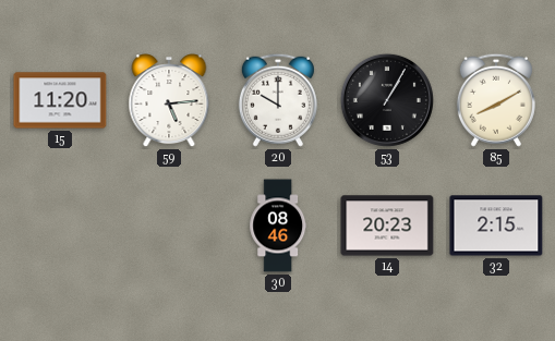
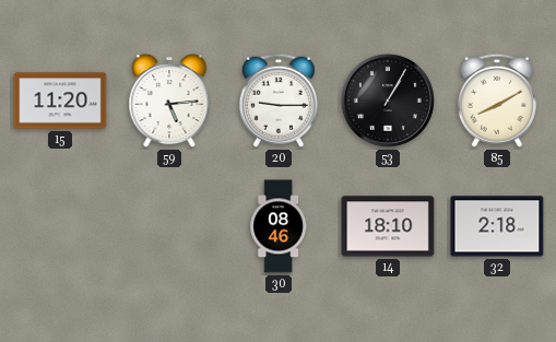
20: 10:00 -> 9:15
14: 20:23 -> 18:10
32: 2:15 -> 2:18
